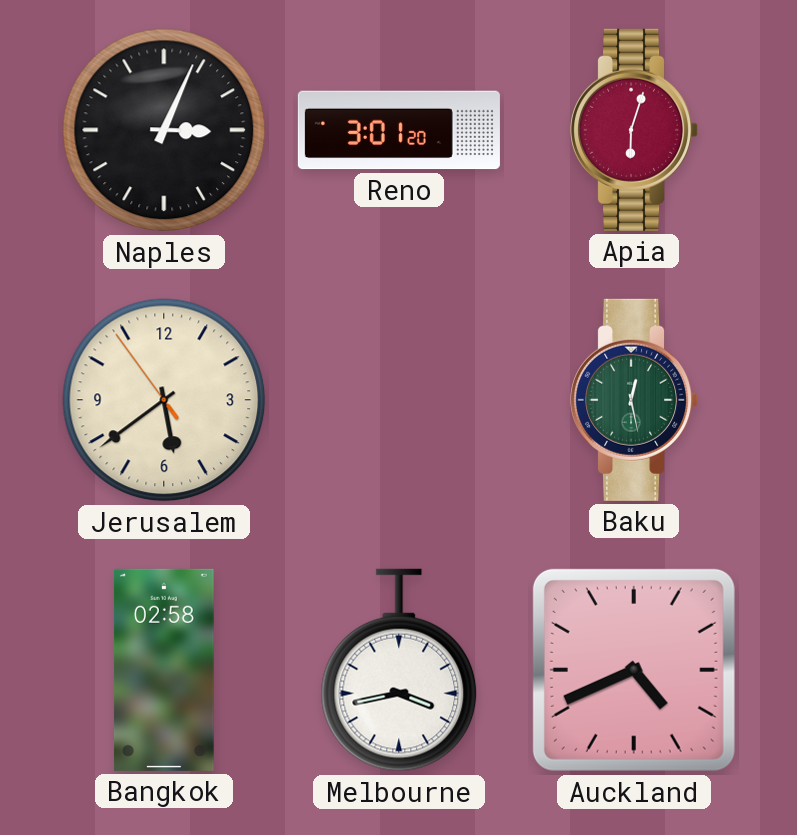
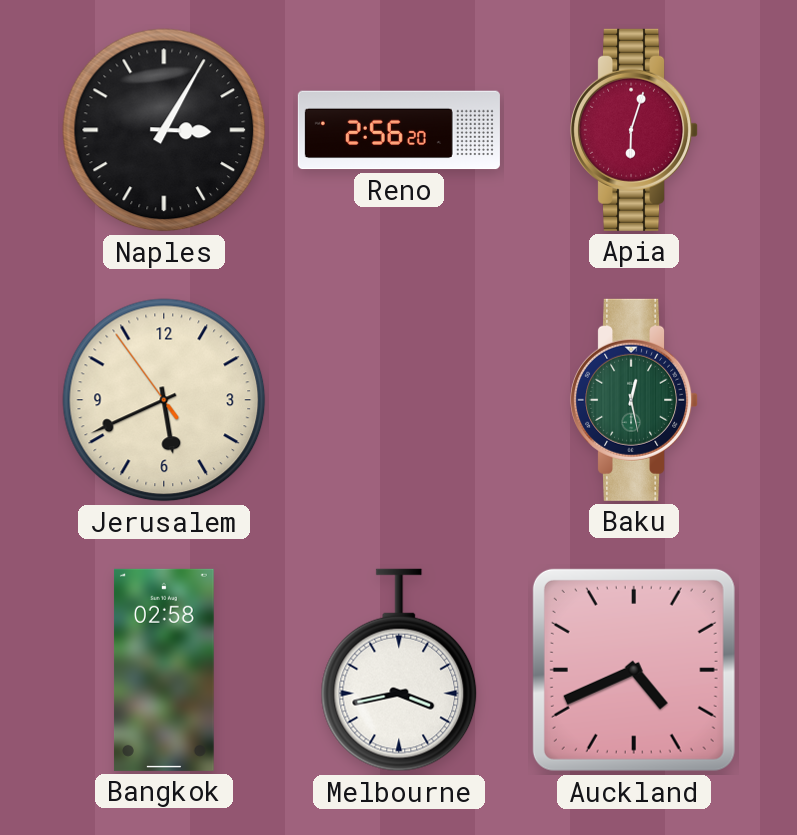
Naples: 3:04 -> 3:05
Reno: 3:01 -> 2:56
Jerusalem: 5:38 -> 5:40
